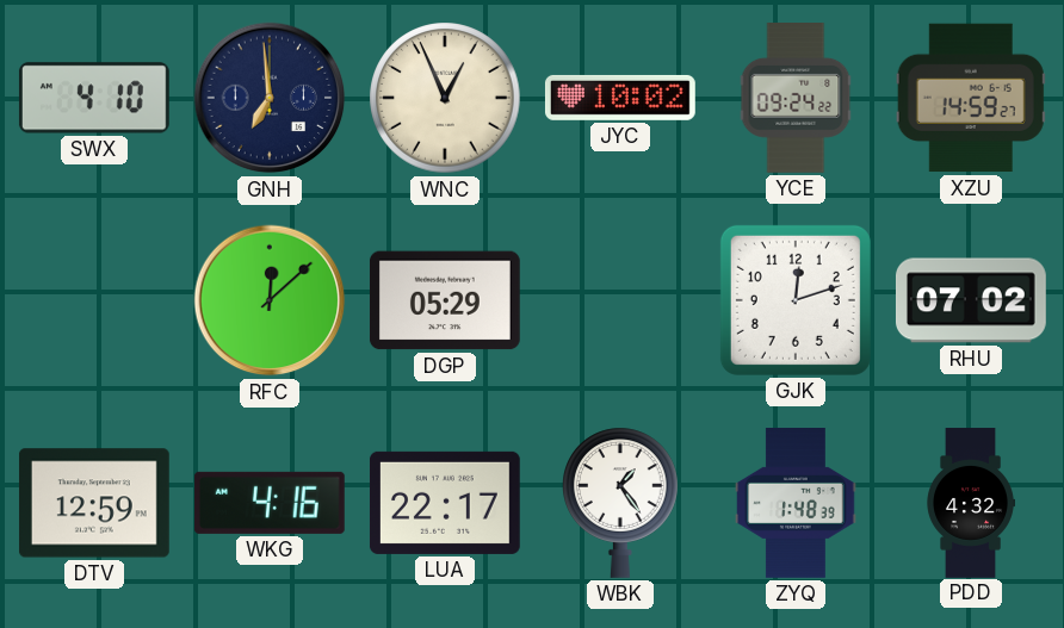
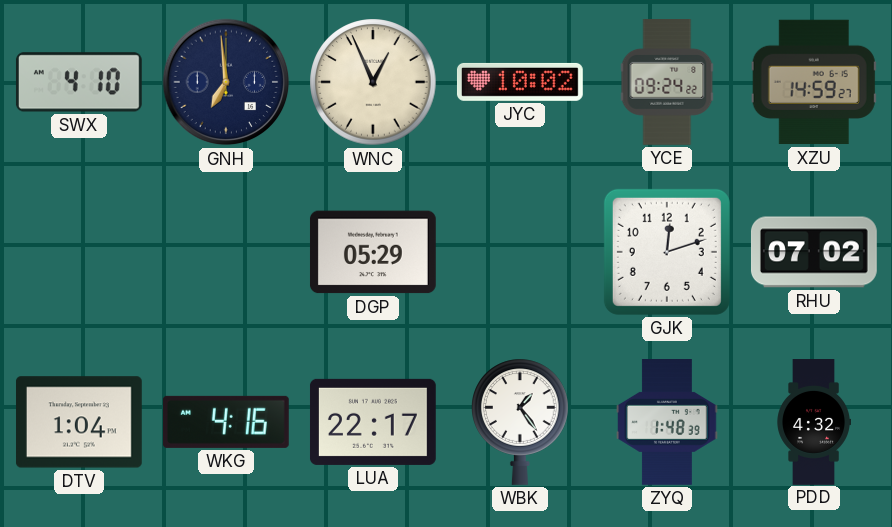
RFC: 12:08 -> none
DTV: 12:59 -> 1:04
